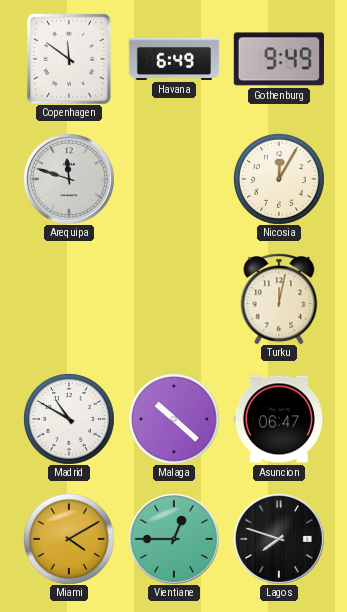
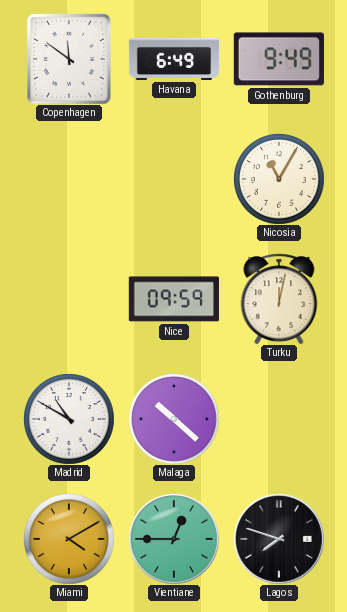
Arequipa: 11:48 -> none
Nicosia: 12:05 -> 11:05
Nice: none -> 09:59
Asuncion: 06:47 -> none
